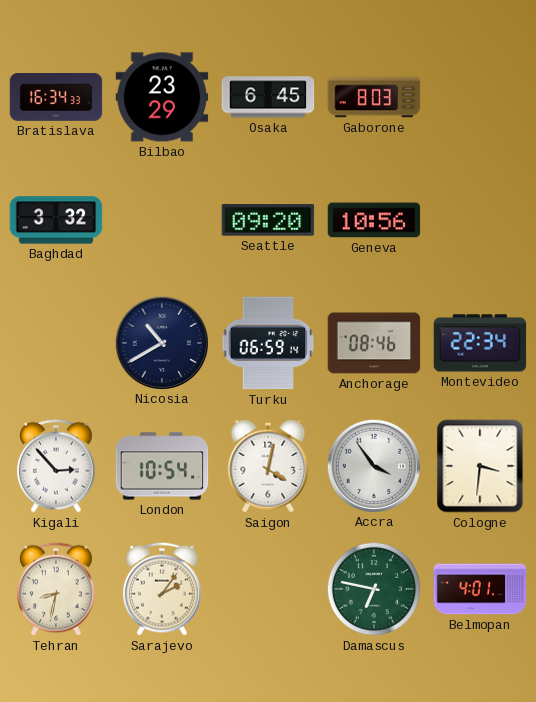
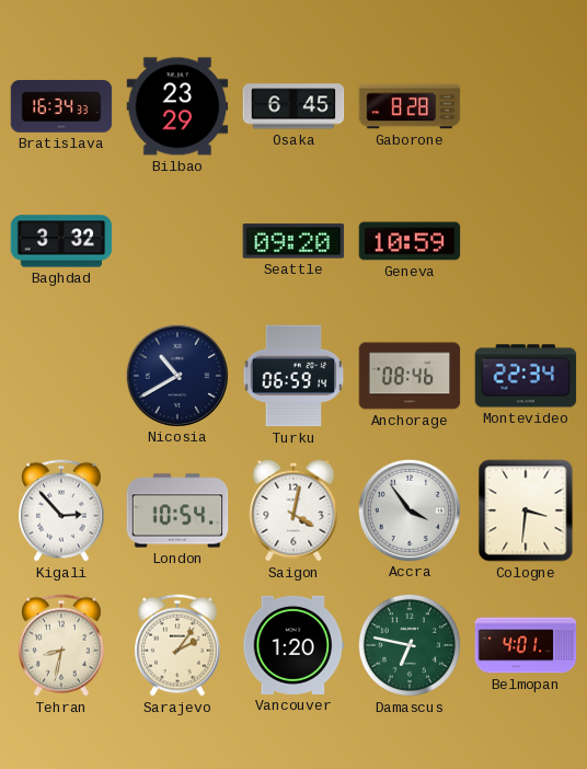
Gaborone: 8:03 -> 8:28
Geneva: 10:56 -> 10:59
Vancouver: none -> 1:20
